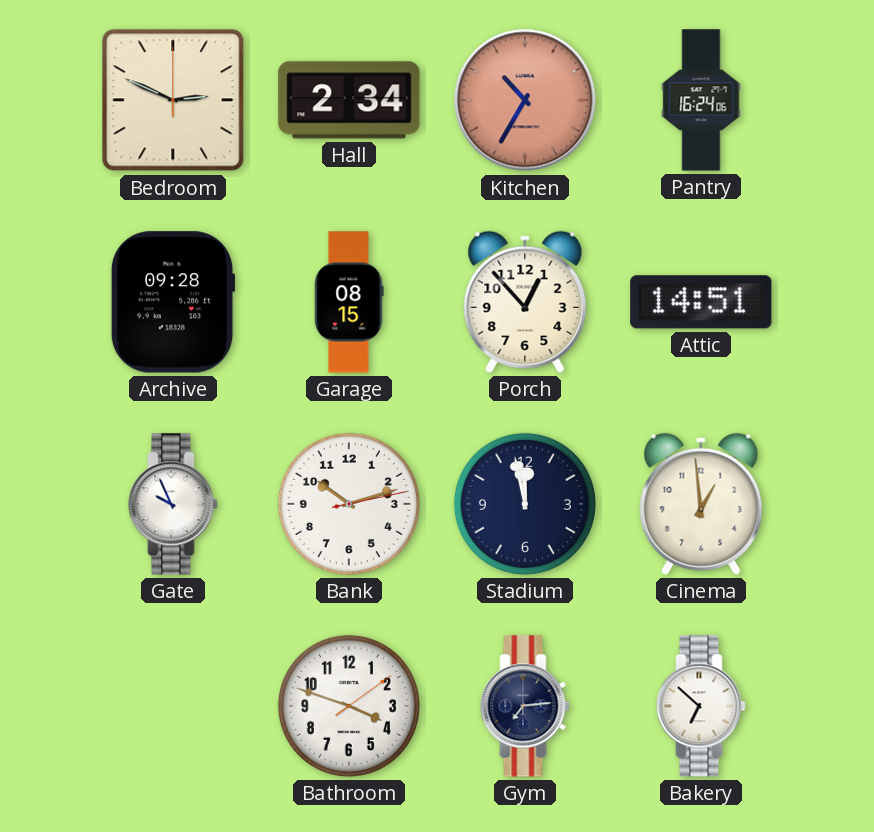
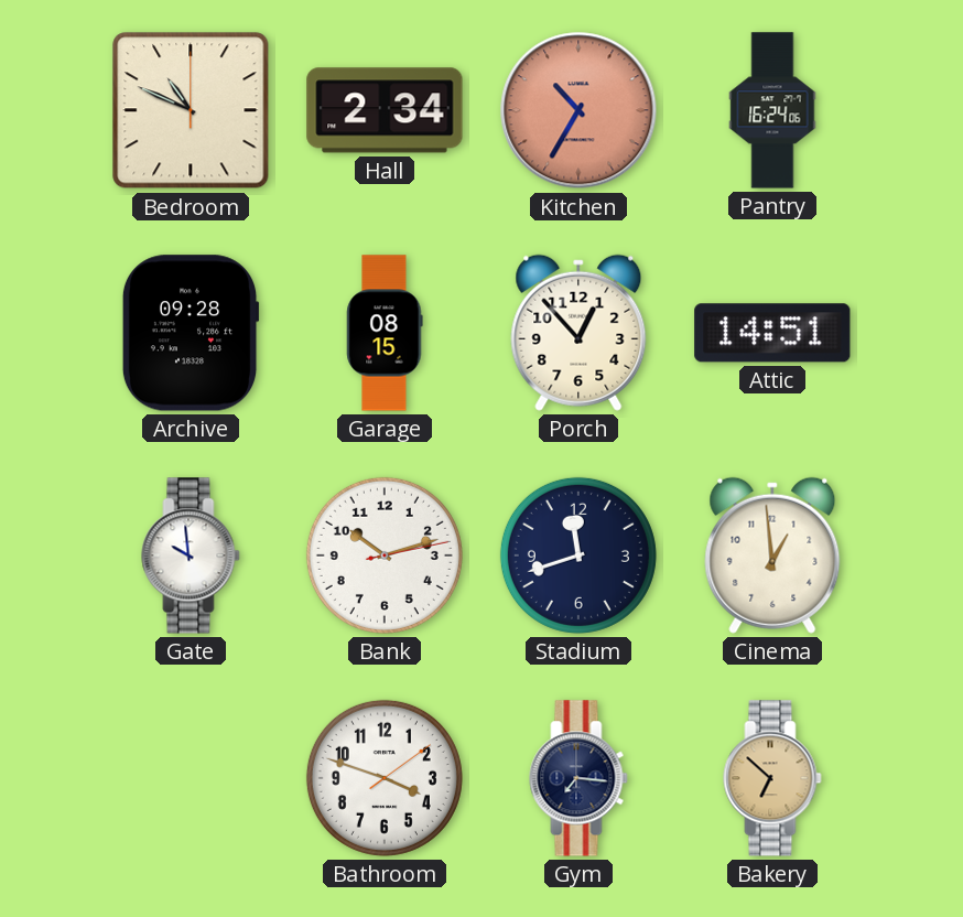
Bedroom: 2:49 -> 10:49
Gate: 9:56 -> 9:59
Stadium: 11:58 -> 11:42
Gym: 7:14 -> 7:16
Bakery dial: white -> champagne
